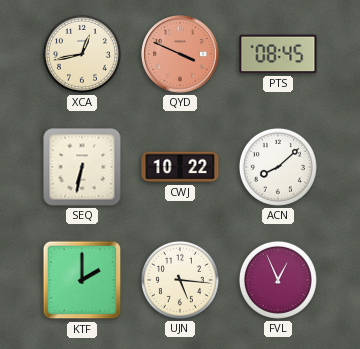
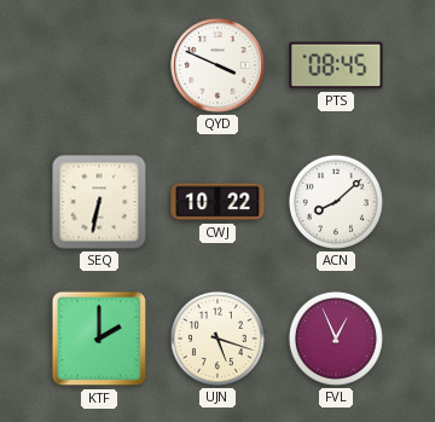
XCA: 12:43 -> none
QYD dial: salmon -> white
UJN: 5:16 -> 5:18
